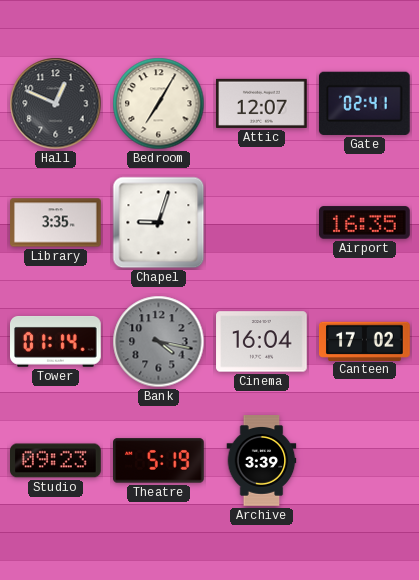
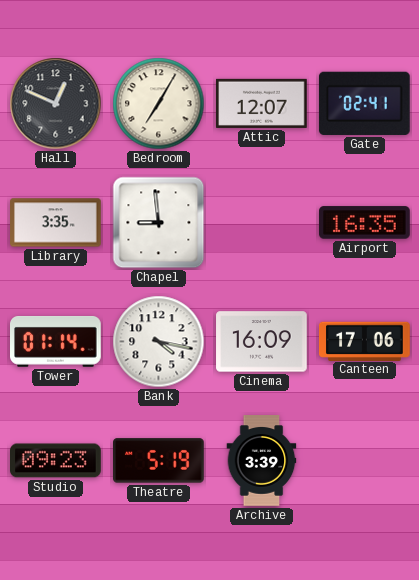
Chapel: 9:03 -> 8:59
Bank dial: grey -> white
Cinema: 16:04 -> 16:09
Canteen: 17:02 -> 17:06
